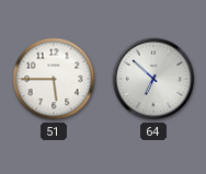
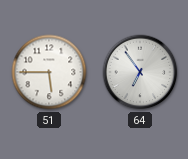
64: 6:52 -> 6:54
